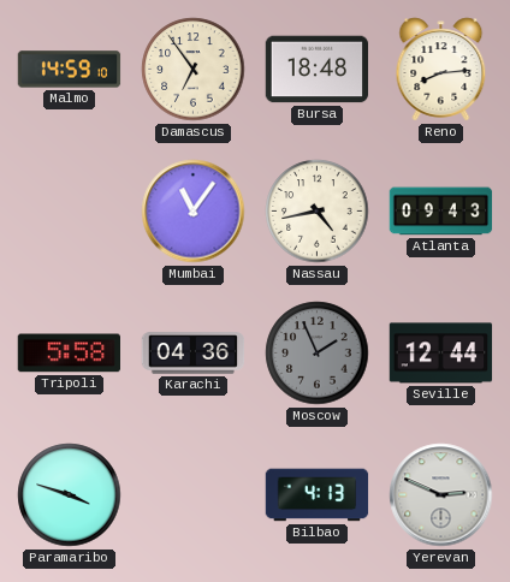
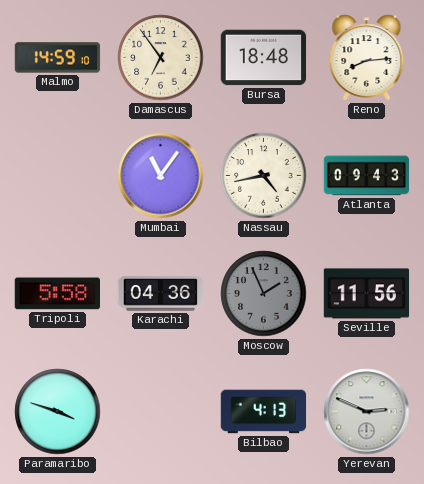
Seville: 12:44 -> 11:56
